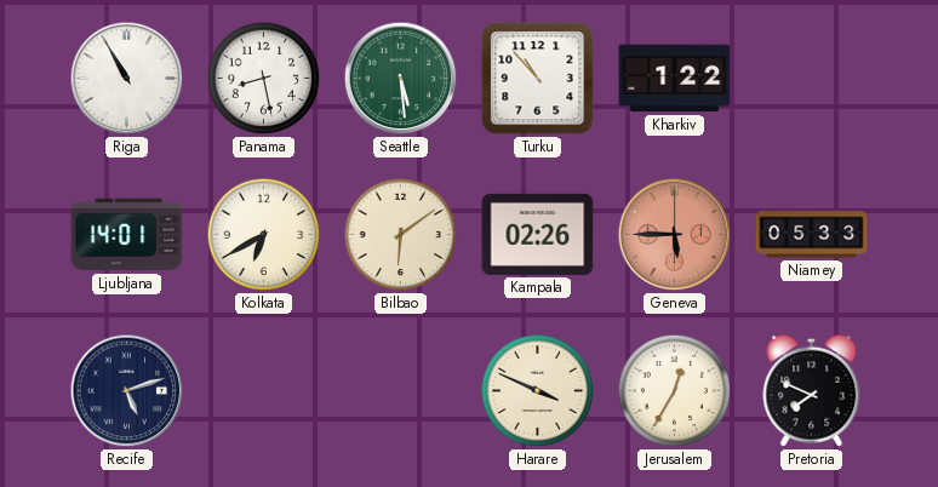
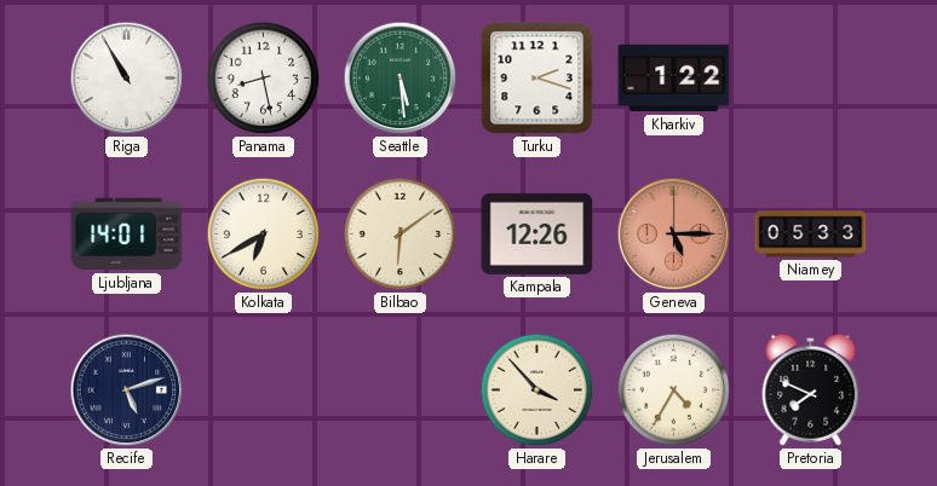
Turku: 10:53 -> 2:18
Kampala: 02:26 -> 12:26
Geneva: 5:45 -> 5:15
Harare: 3:49 -> 3:53
Jerusalem: 12:35 -> 4:35
